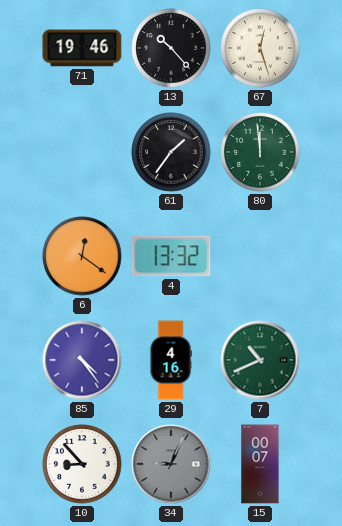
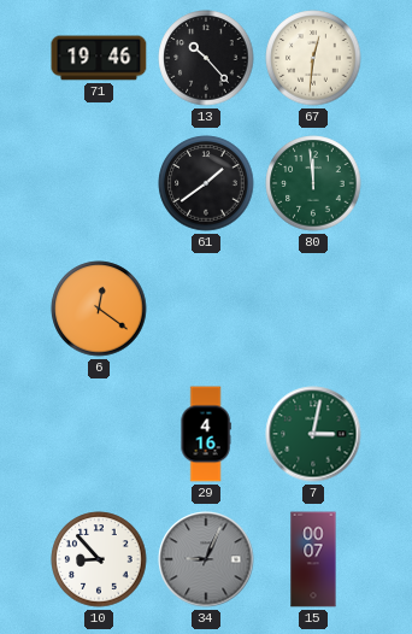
67: 12:27 -> 12:31
61: 1:36 -> 1:39
4: 13:32 -> none
85: 4:24 -> none
7: 10:41 -> 3:02
